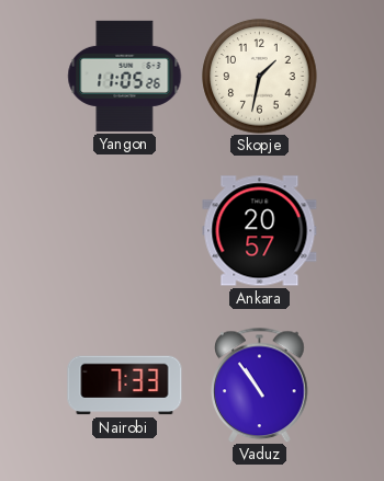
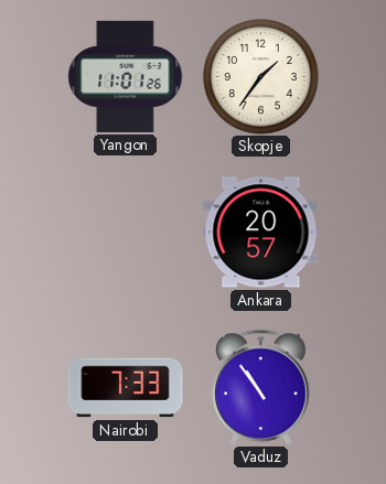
Yangon: 11:05 -> 11:01
Skopje: 1:32 -> 1:36
